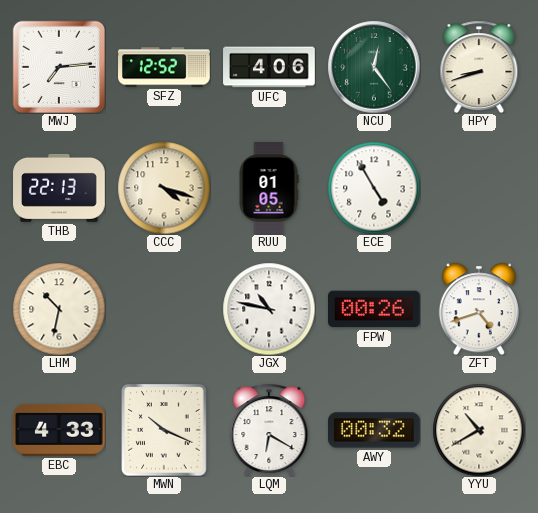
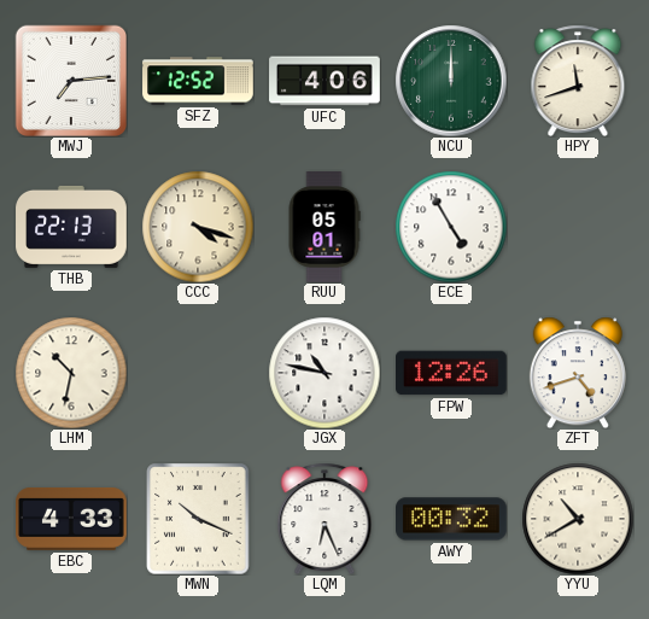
NCU: 12:24 -> 12:00
HPY: 8:42 -> 11:42
RUU: 01:05 -> 05:01
FPW: 00:26 -> 12:26
LQM: 6:20 -> 6:26
